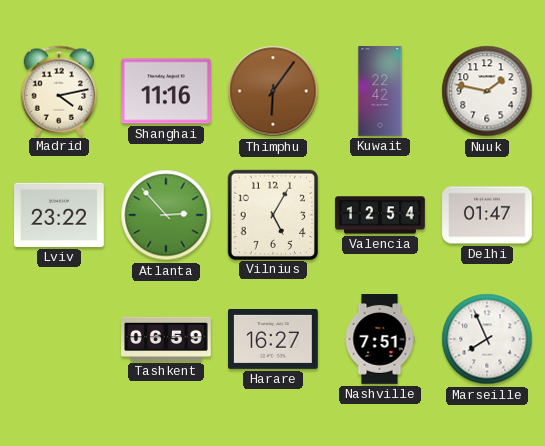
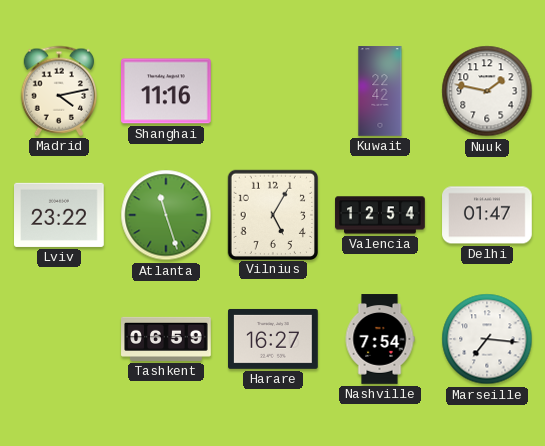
Thimphu: 6:06 -> none
Atlanta: 2:53 -> 11:27
Nashville: 7:51 -> 7:54
Marseille: 7:56 -> 7:16
